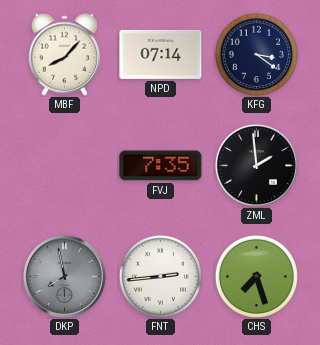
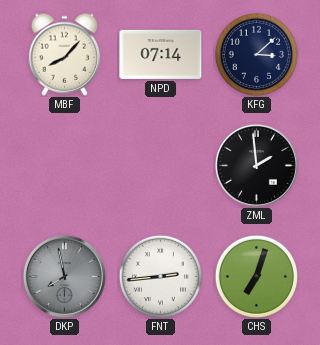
KFG: 3:21 -> 3:08
FVJ: 7:35 -> none
CHS: 7:27 -> 7:03
